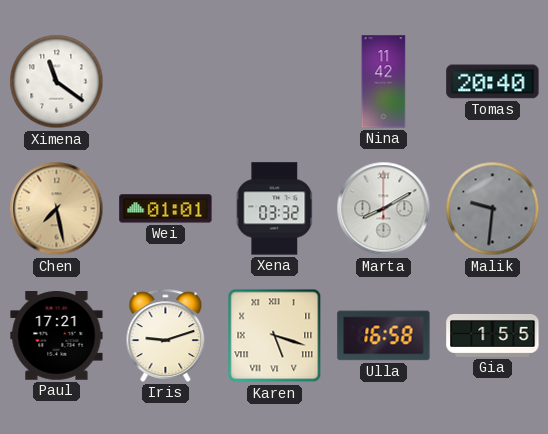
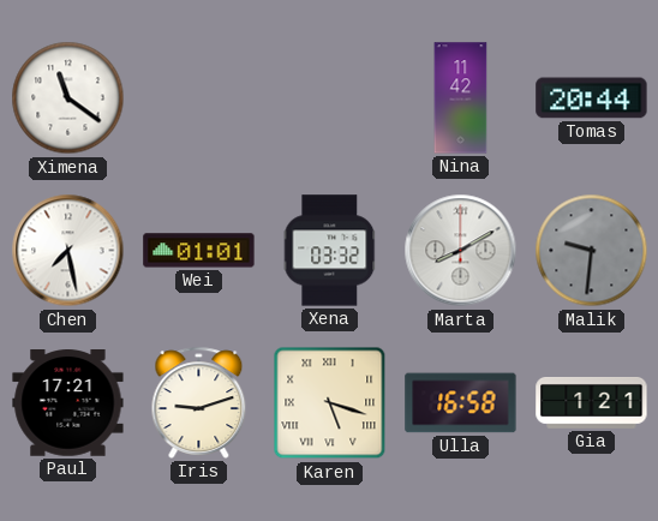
Tomas: 20:40 -> 20:44
Chen dial: champagne -> white
Gia: 1:55 -> 1:21
